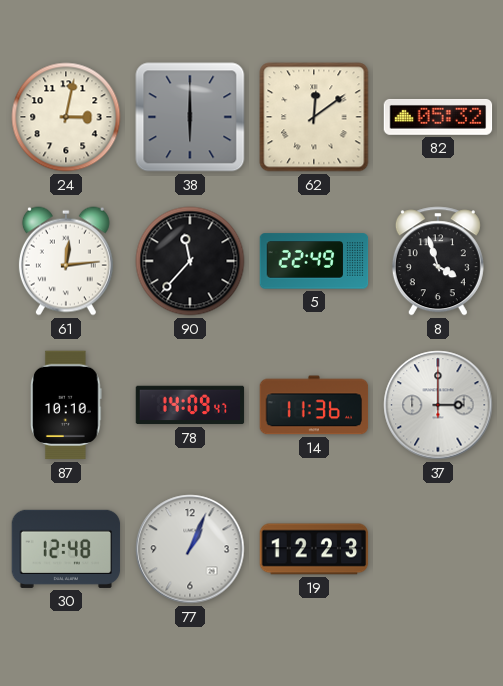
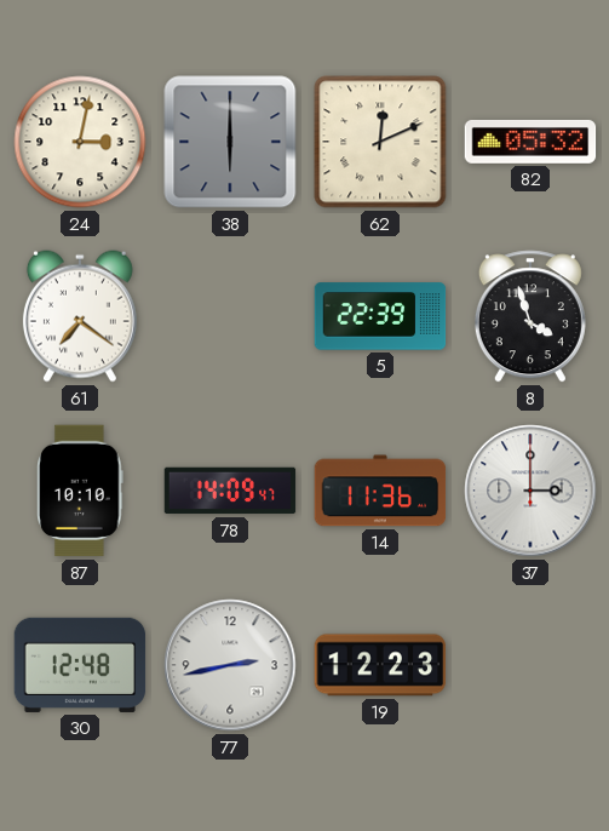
62: 12:09 -> 12:11
61: 12:14 -> 7:21
90: 11:37 -> none
5: 22:49 -> 22:39
77: 1:04 -> 2:43
